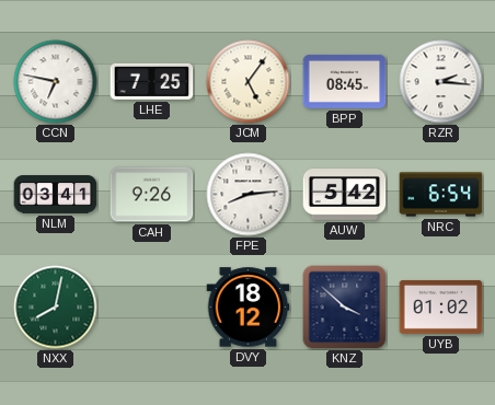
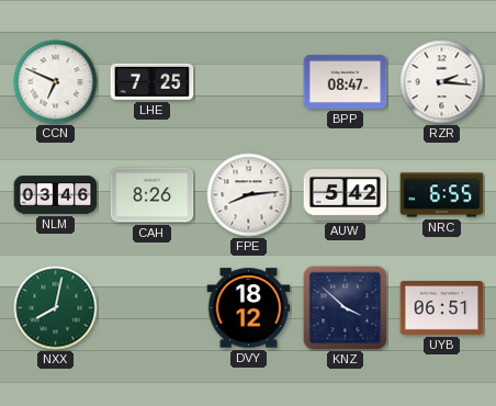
CCN: 6:47 -> 6:49
JCM: 5:06 -> none
BPP: 08:45 -> 08:47
NLM: 03:41 -> 03:46
CAH: 9:26 -> 8:26
NRC: 6:54 -> 6:55
UYB: 01:02 -> 06:51
